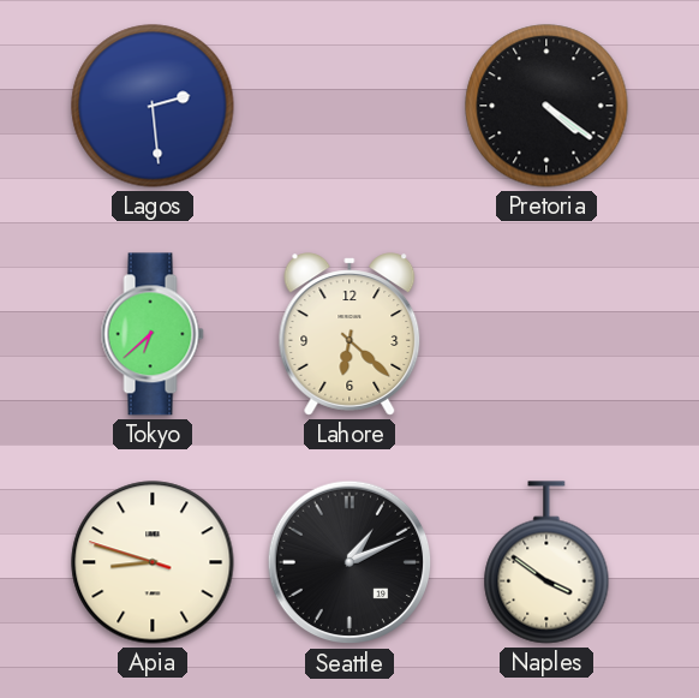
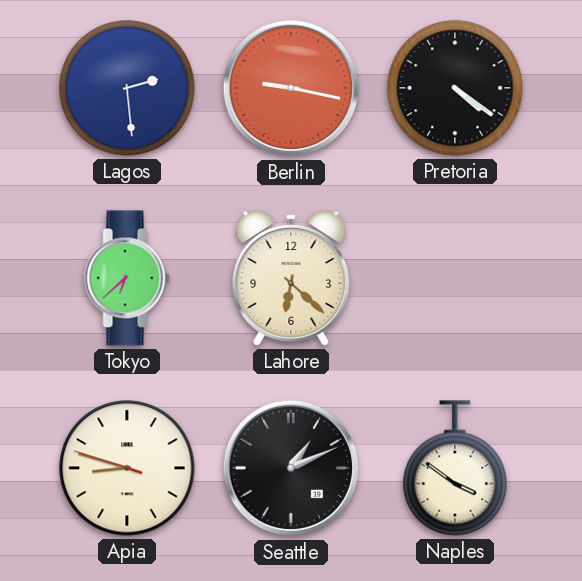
Berlin: none -> 9:17
